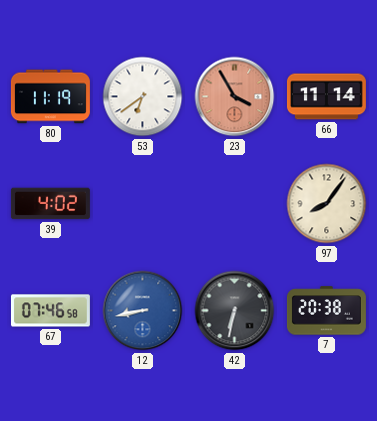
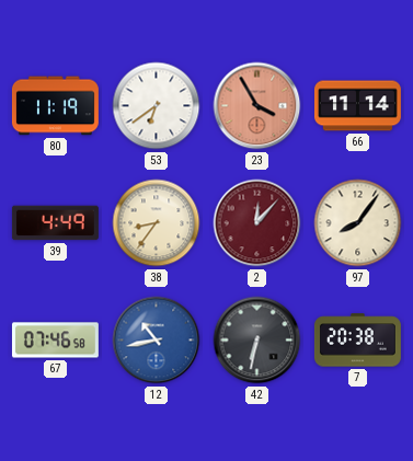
39: 4:02 -> 4:49
38: none -> 8:36
2: none -> 12:07
12: 8:43 -> 10:43
